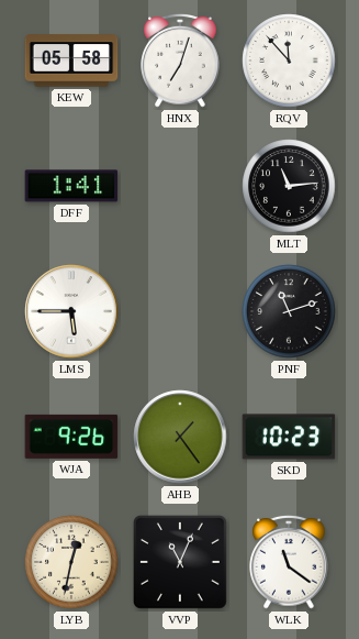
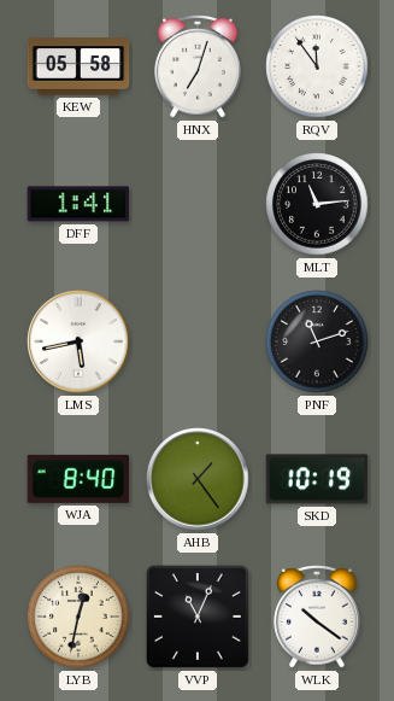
RQV: 11:53 -> 11:54
LMS: 5:45 -> 5:43
WJA: 9:26 -> 8:40
SKD: 10:23 -> 10:19
WLK: 11:21 -> 10:21
